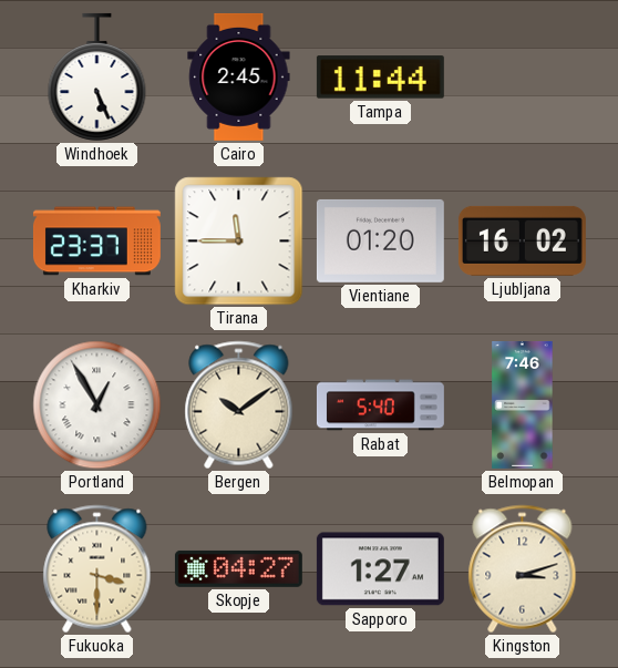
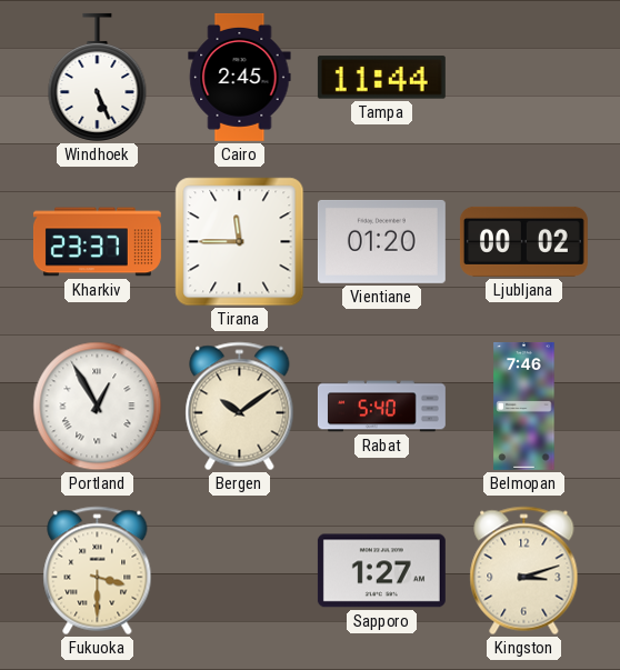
Ljubljana: 16:02 -> 00:02
Skopje: 04:27 -> none
